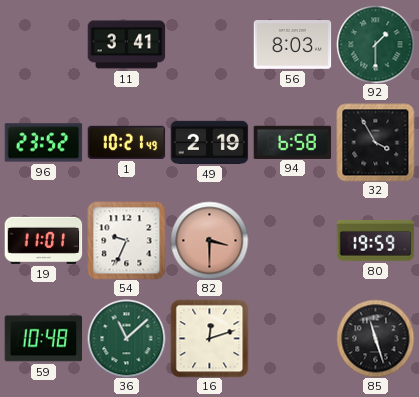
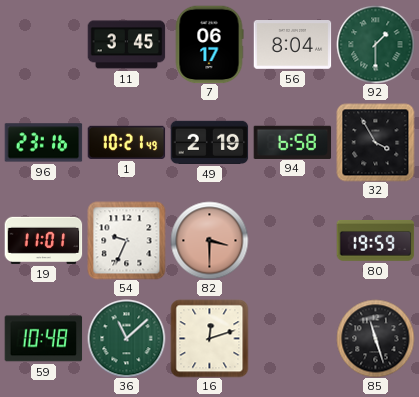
11: 3:41 -> 3:45
7: none -> 06:17
56: 8:03 -> 8:04
96: 23:52 -> 23:16
